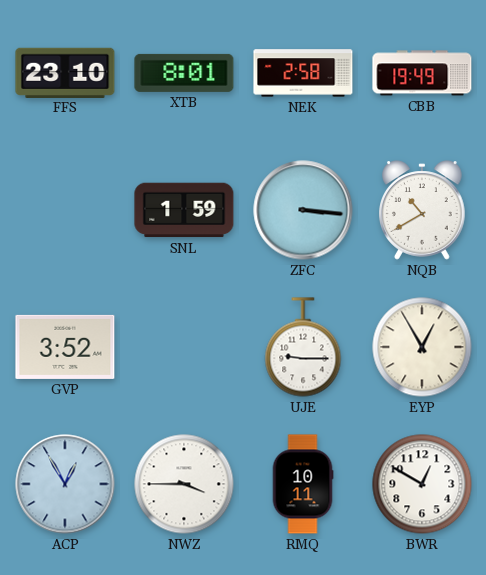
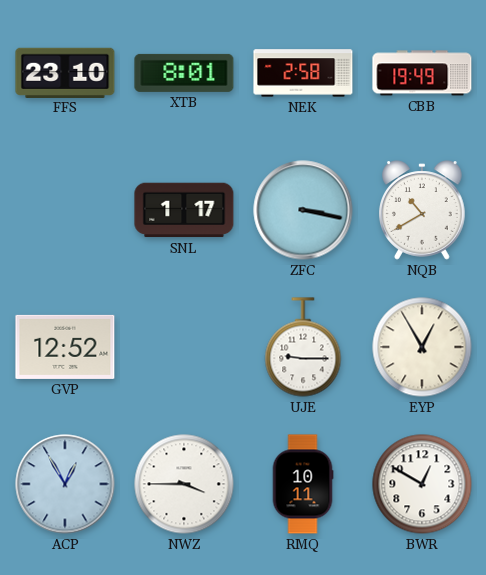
SNL: 1:59 -> 1:17
ZFC: 3:16 -> 3:17
GVP: 3:52 -> 12:52
